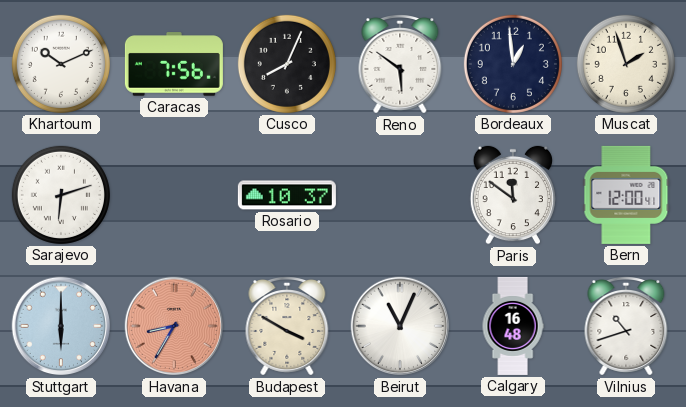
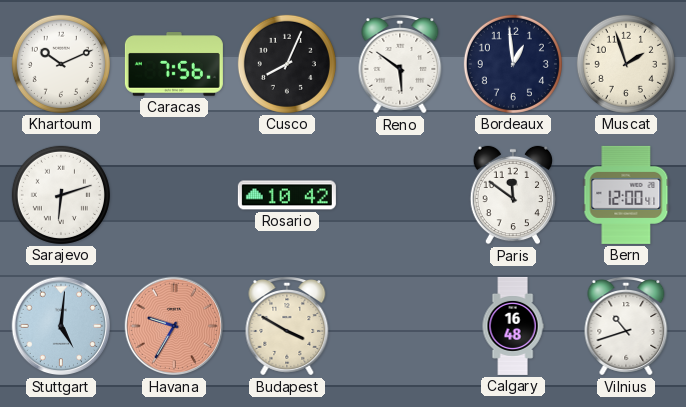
Rosario: 10:37 -> 10:42
Stuttgart: 6:00 -> 5:01
Havana: 8:35 -> 9:35
Beirut: 11:04 -> none
